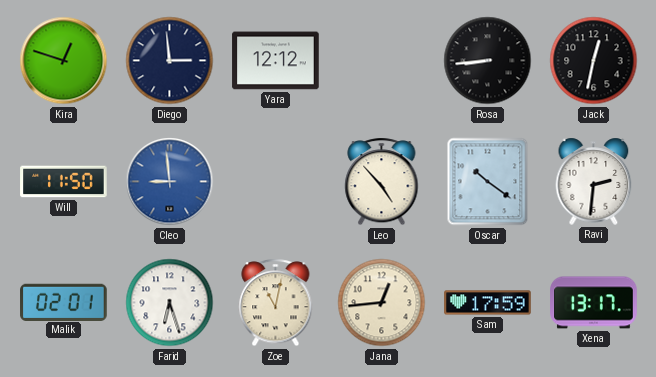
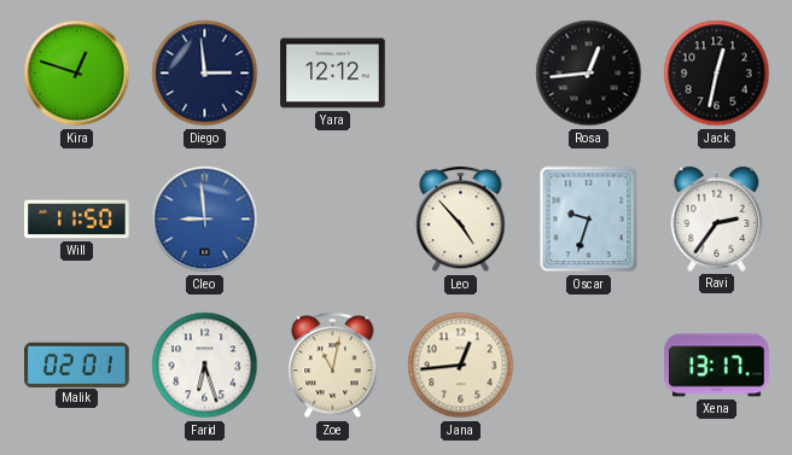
Rosa: 8:44 -> 12:44
Oscar: 10:21 -> 9:33
Ravi: 2:31 -> 2:36
Sam: 17:59 -> none
